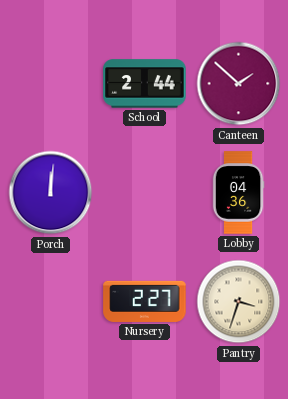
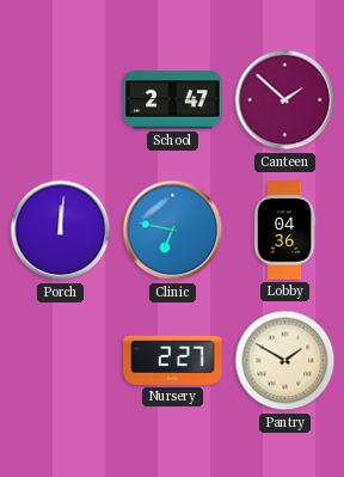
School: 2:44 -> 2:47
Clinic: none -> 6:47
Pantry: 3:33 -> 1:50
